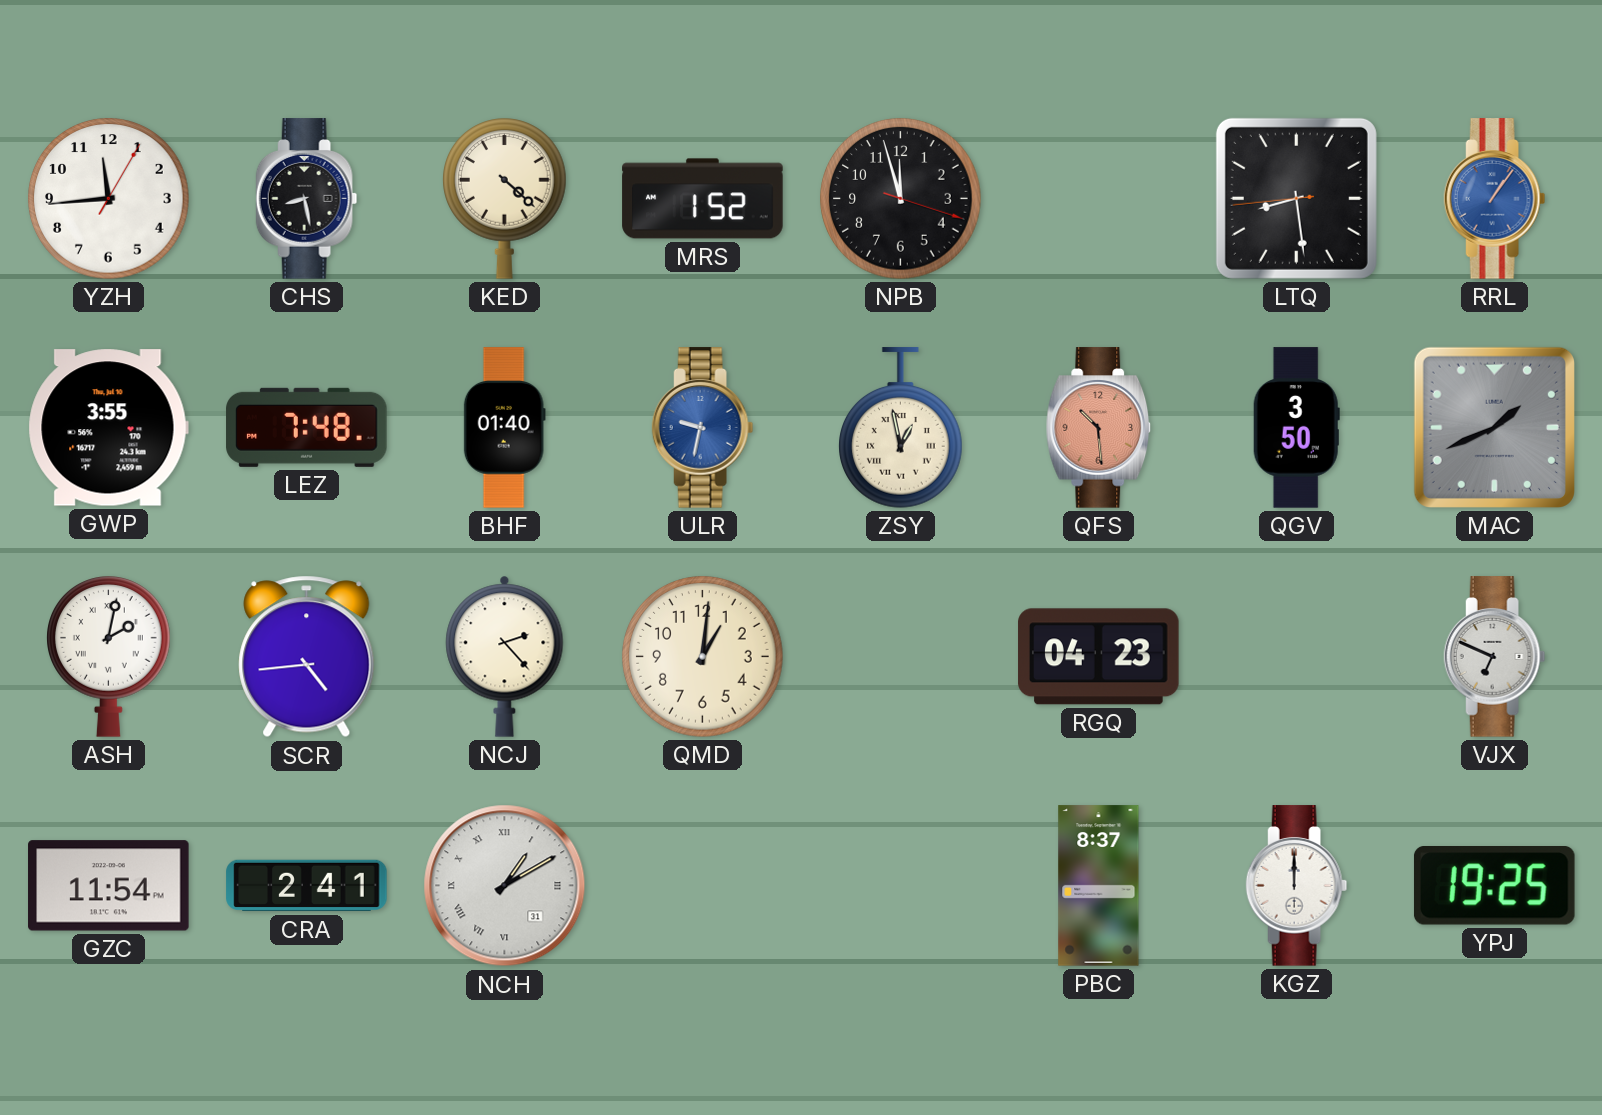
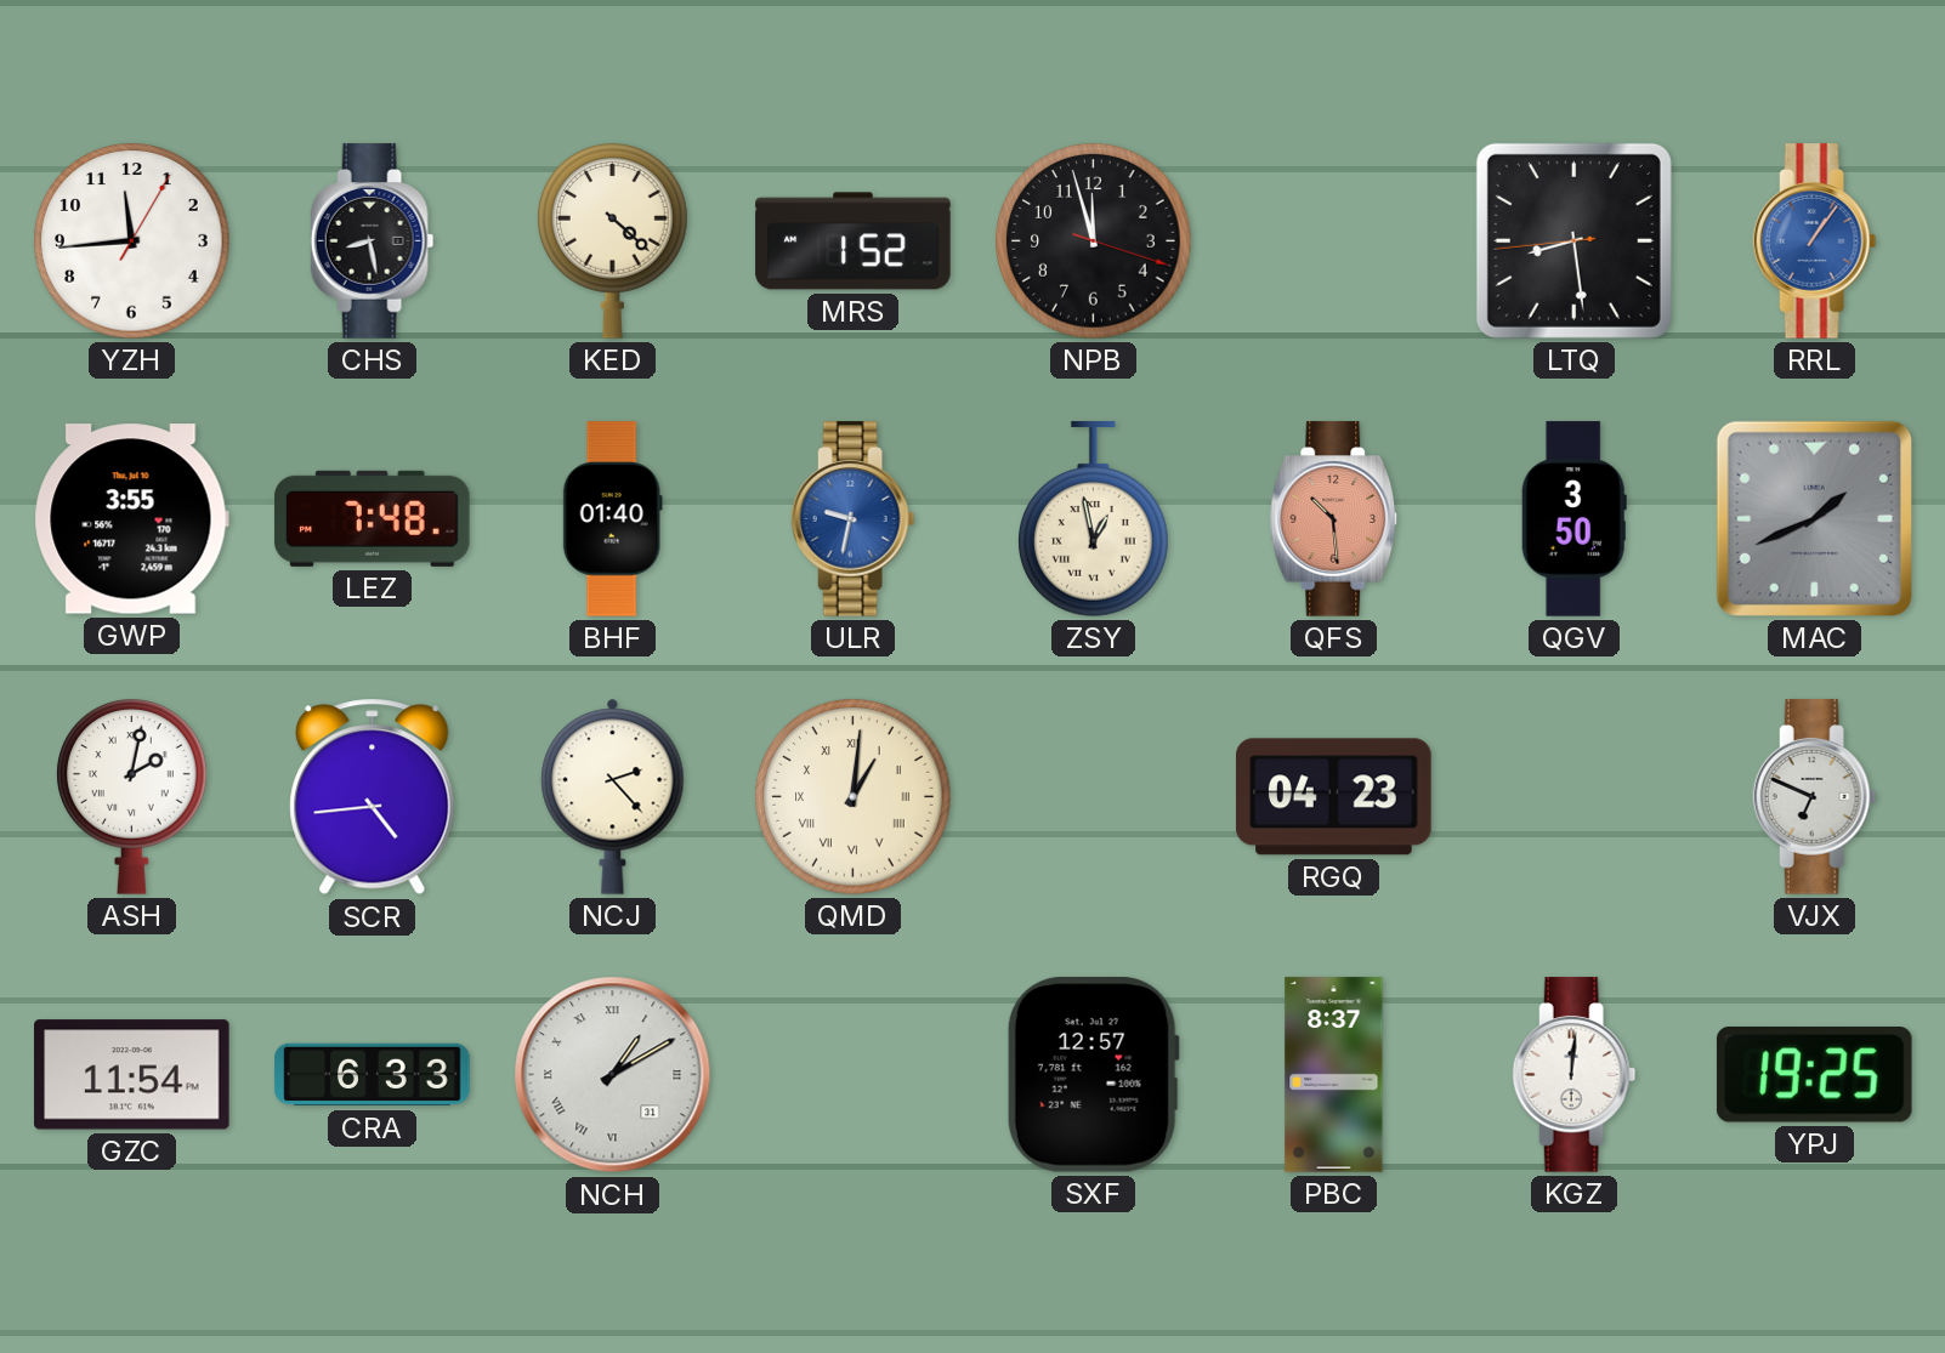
QMD numerals: Arabic -> Roman
CRA: 2:41 -> 6:33
SXF: none -> 12:57
KGZ: 12:00 -> 12:01
